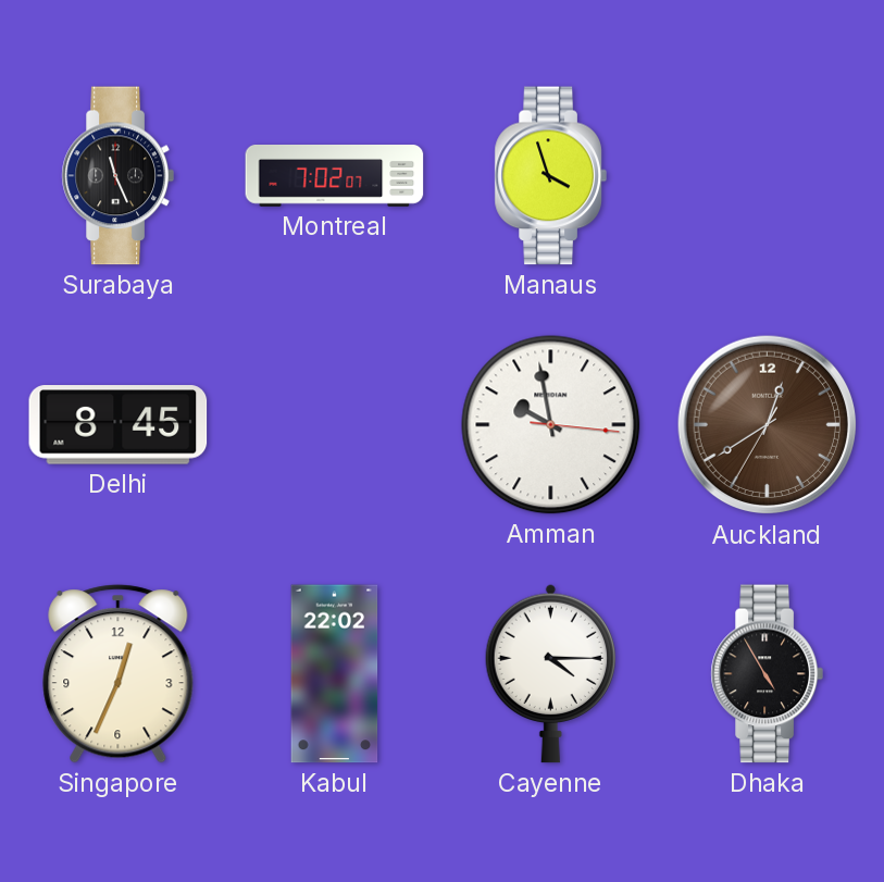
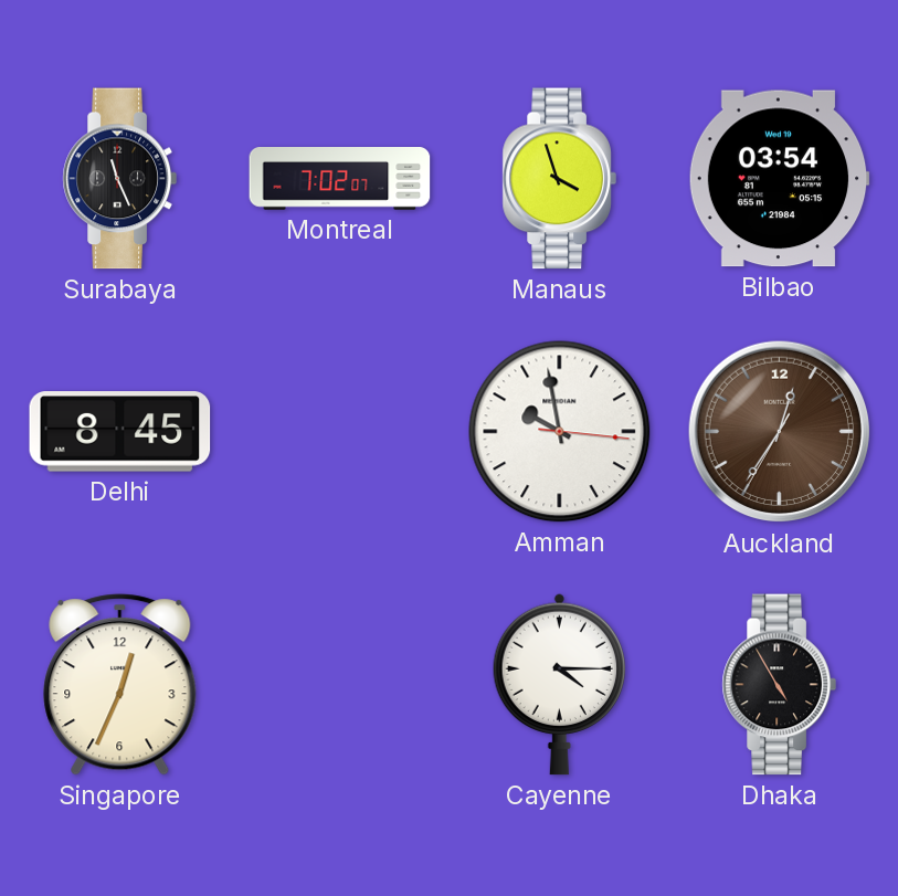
Bilbao: none -> 03:54
Auckland: 12:39 -> 12:35
Kabul: 22:02 -> none
